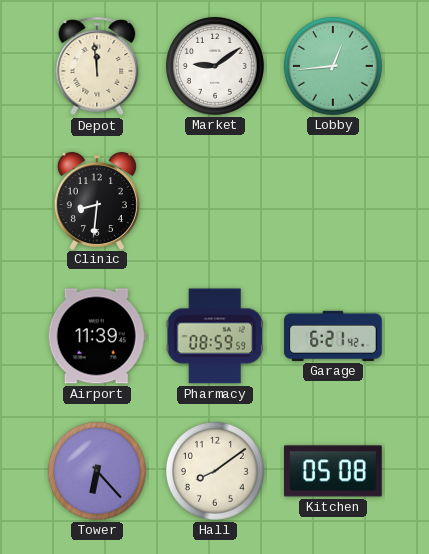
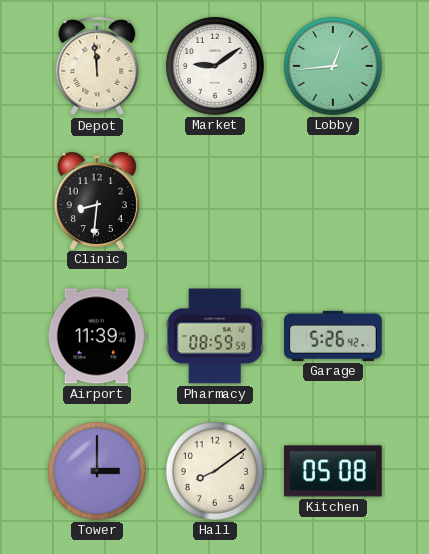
Garage: 6:21 -> 5:26
Tower: 6:23 -> 3:00
